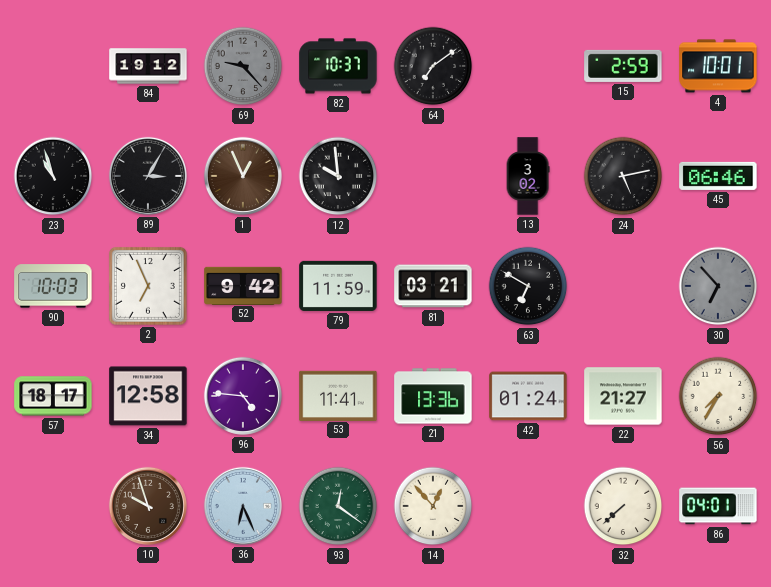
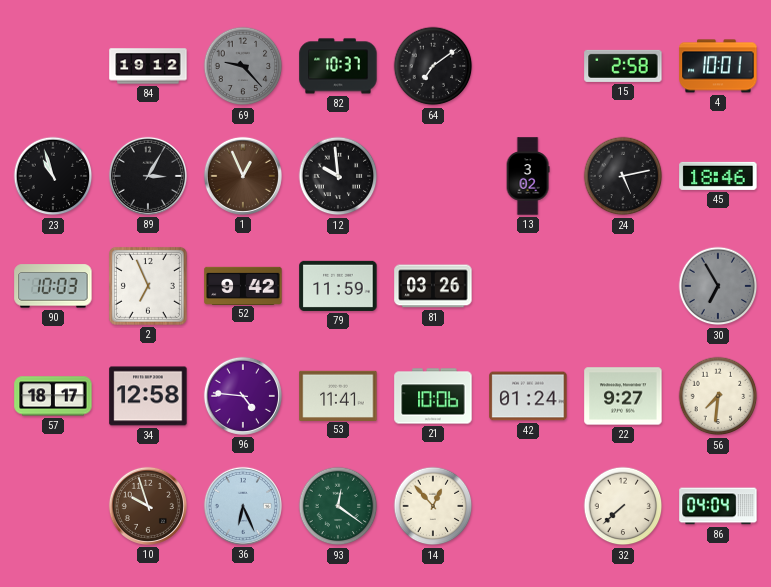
15: 2:59 -> 2:58
45: 06:46 -> 18:46
81: 03:21 -> 03:26
63: 6:50 -> none
30: 6:53 -> 6:55
21: 13:36 -> 10:06
22: 21:27 -> 9:27
56: 7:35 -> 7:31
86: 04:01 -> 04:04
